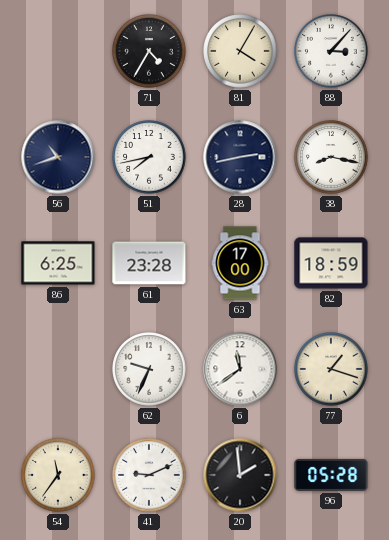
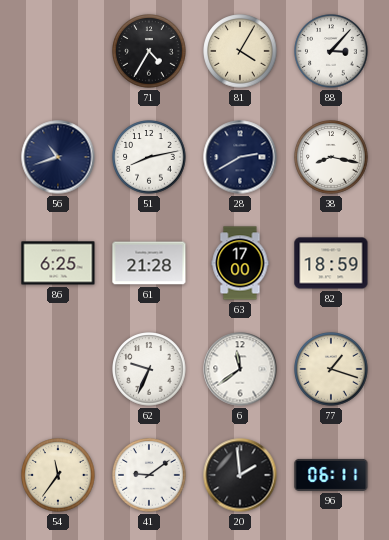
51: 7:43 -> 8:13
28: 2:43 -> 2:40
61: 23:28 -> 21:28
41: 9:11 -> 9:09
96: 05:28 -> 06:11
